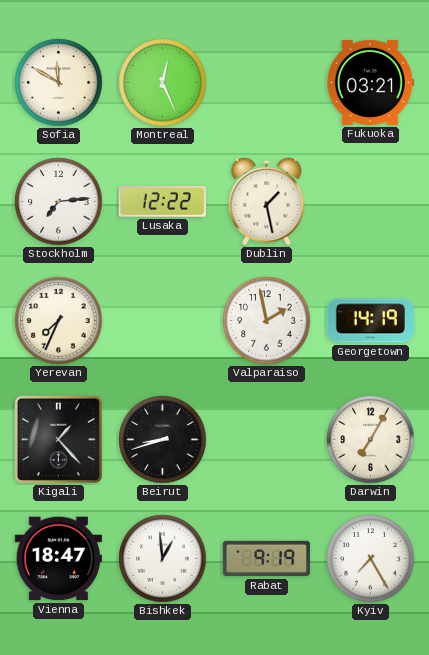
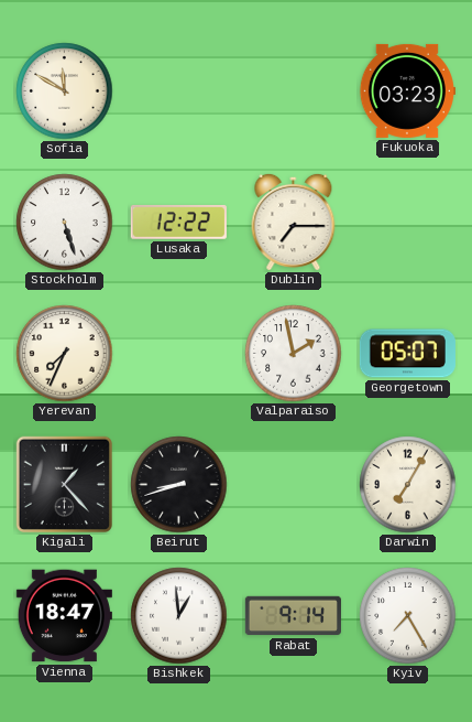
Montreal: 12:26 -> none
Fukuoka: 03:21 -> 03:23
Stockholm: 7:14 -> 5:27
Dublin: 1:28 -> 7:15
Georgetown: 14:19 -> 05:07
Rabat: 9:19 -> 9:14
